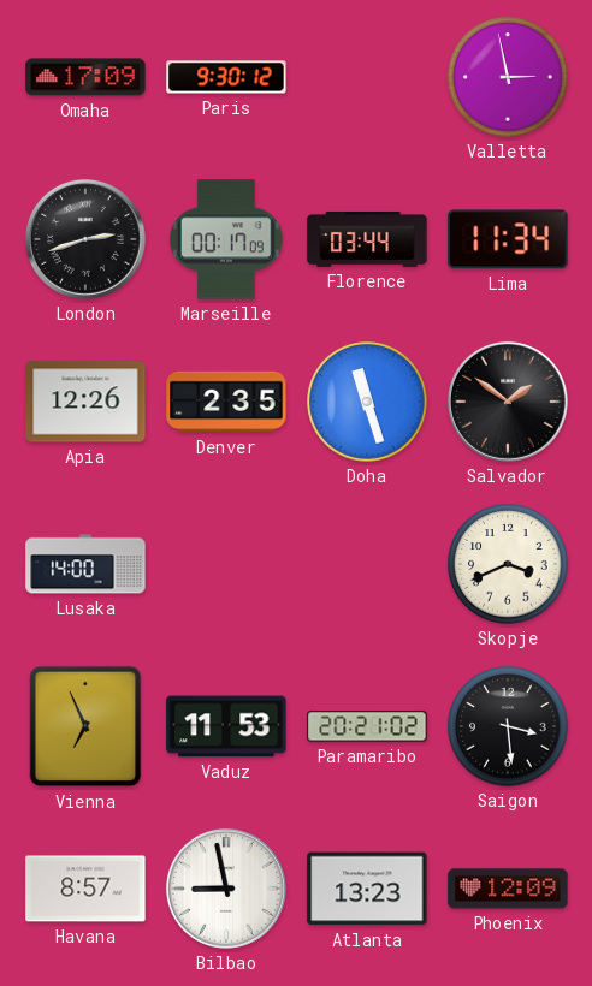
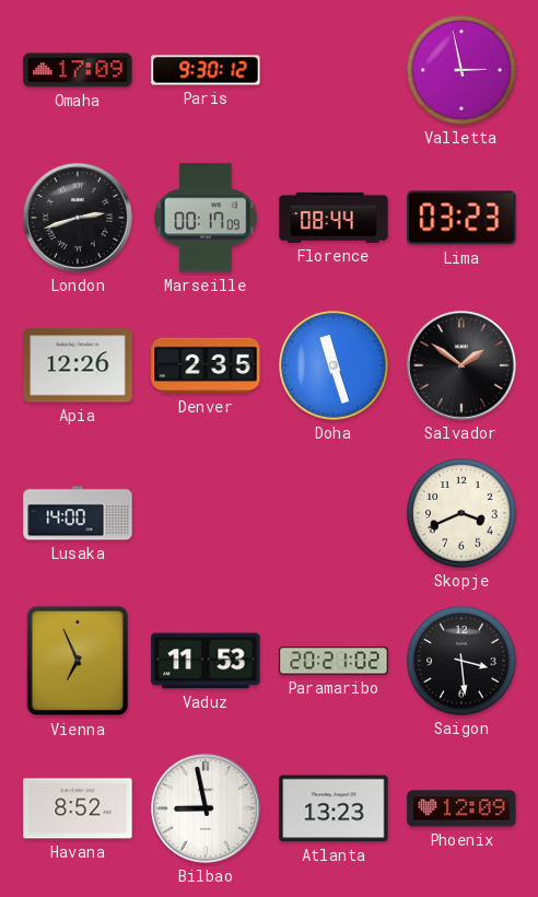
Florence: 03:44 -> 08:44
Lima: 11:34 -> 03:23
Havana: 8:57 -> 8:52
